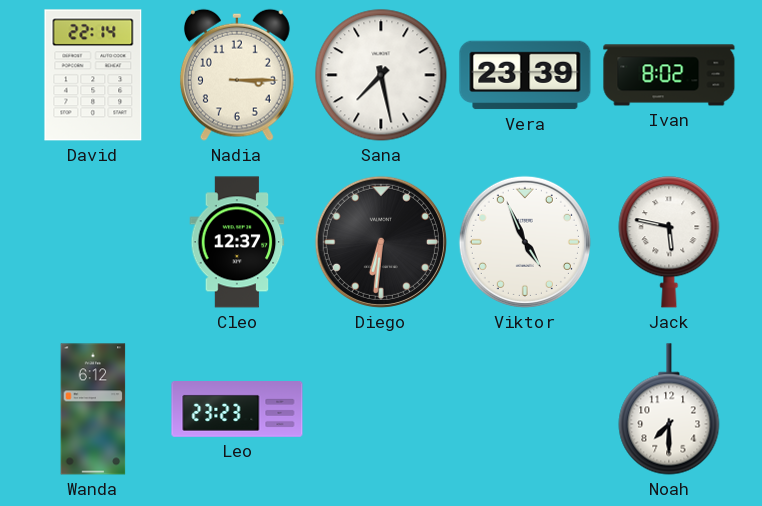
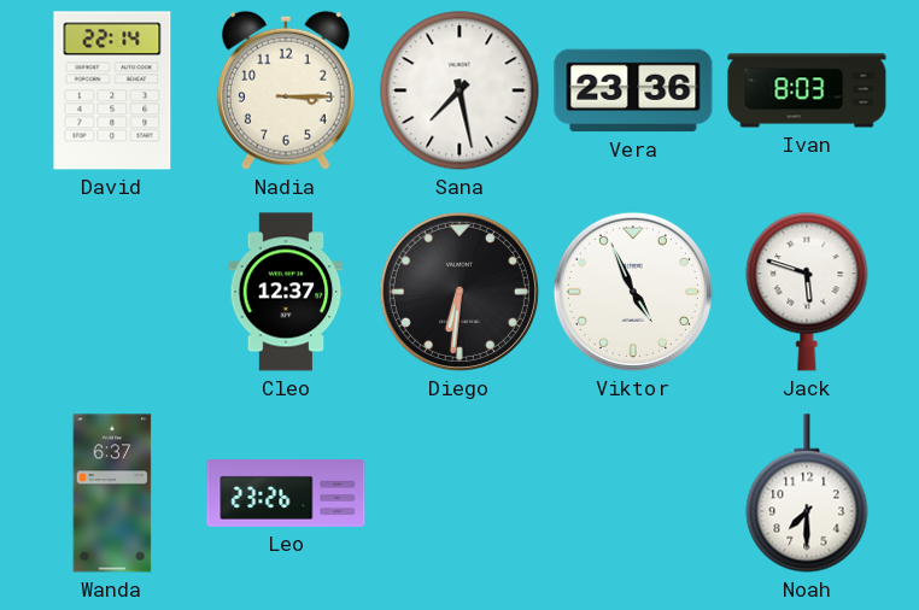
Vera: 23:39 -> 23:36
Ivan: 8:02 -> 8:03
Jack: 5:47 -> 5:48
Wanda: 6:12 -> 6:37
Leo: 23:23 -> 23:26
